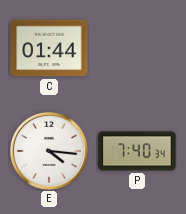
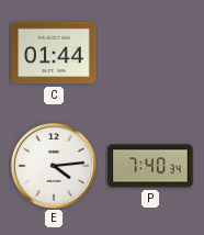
E: 4:16 -> 4:14
